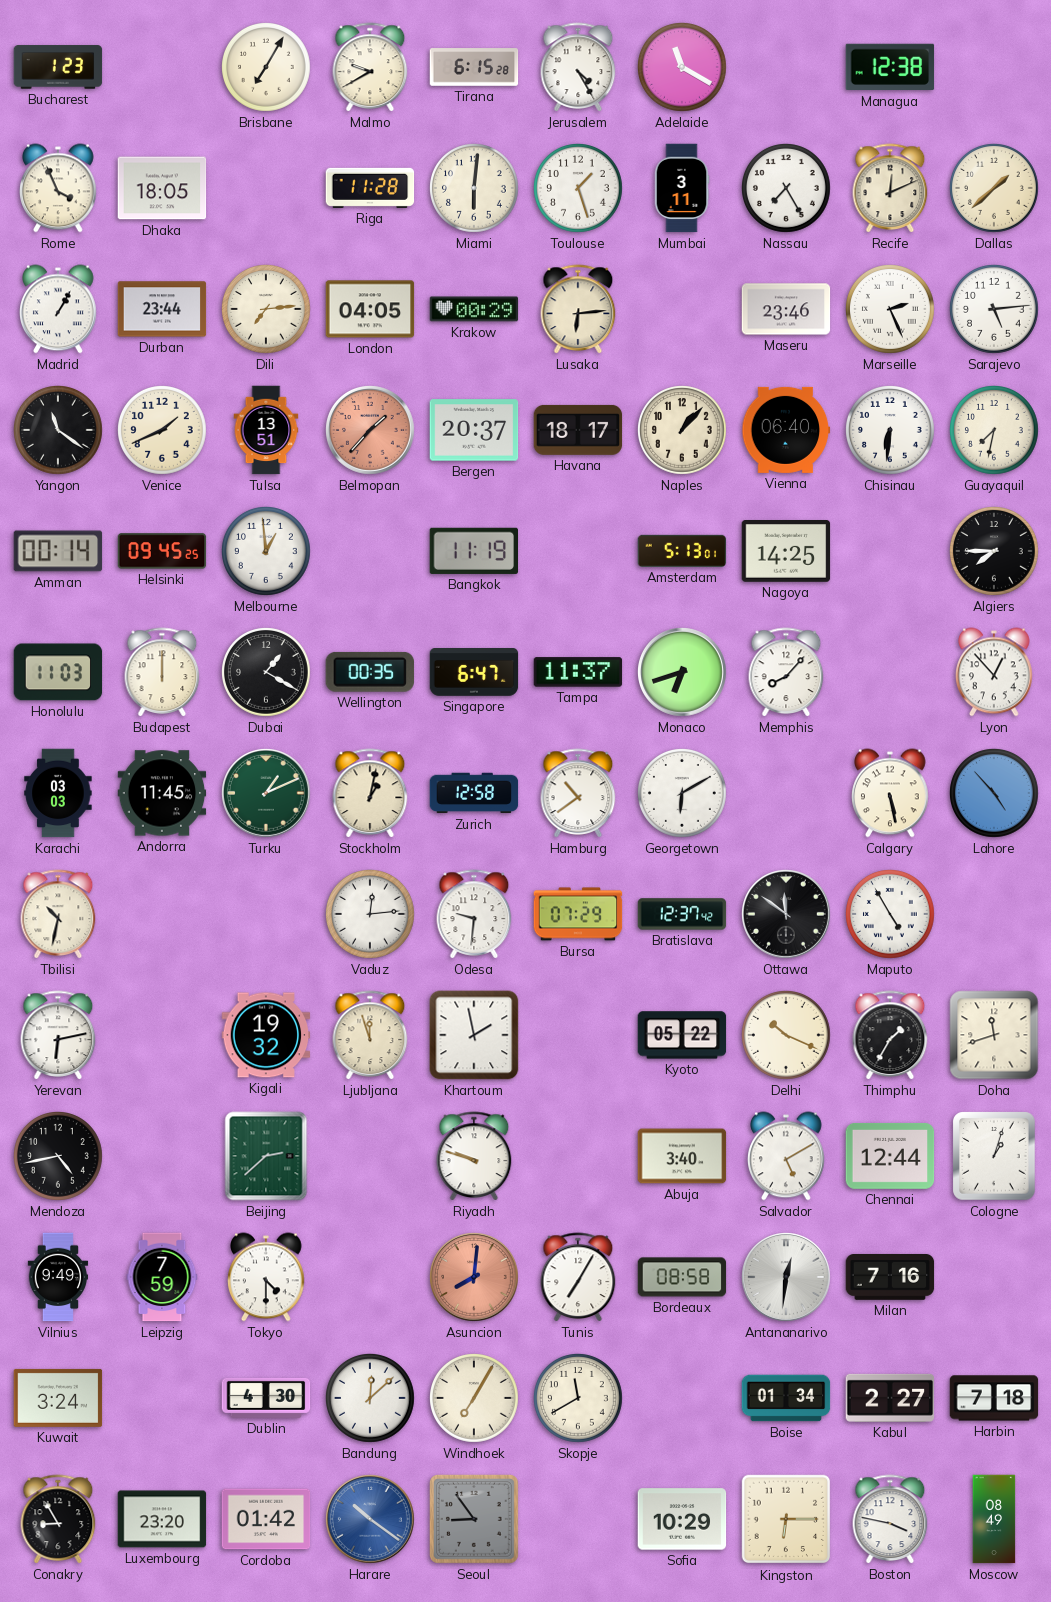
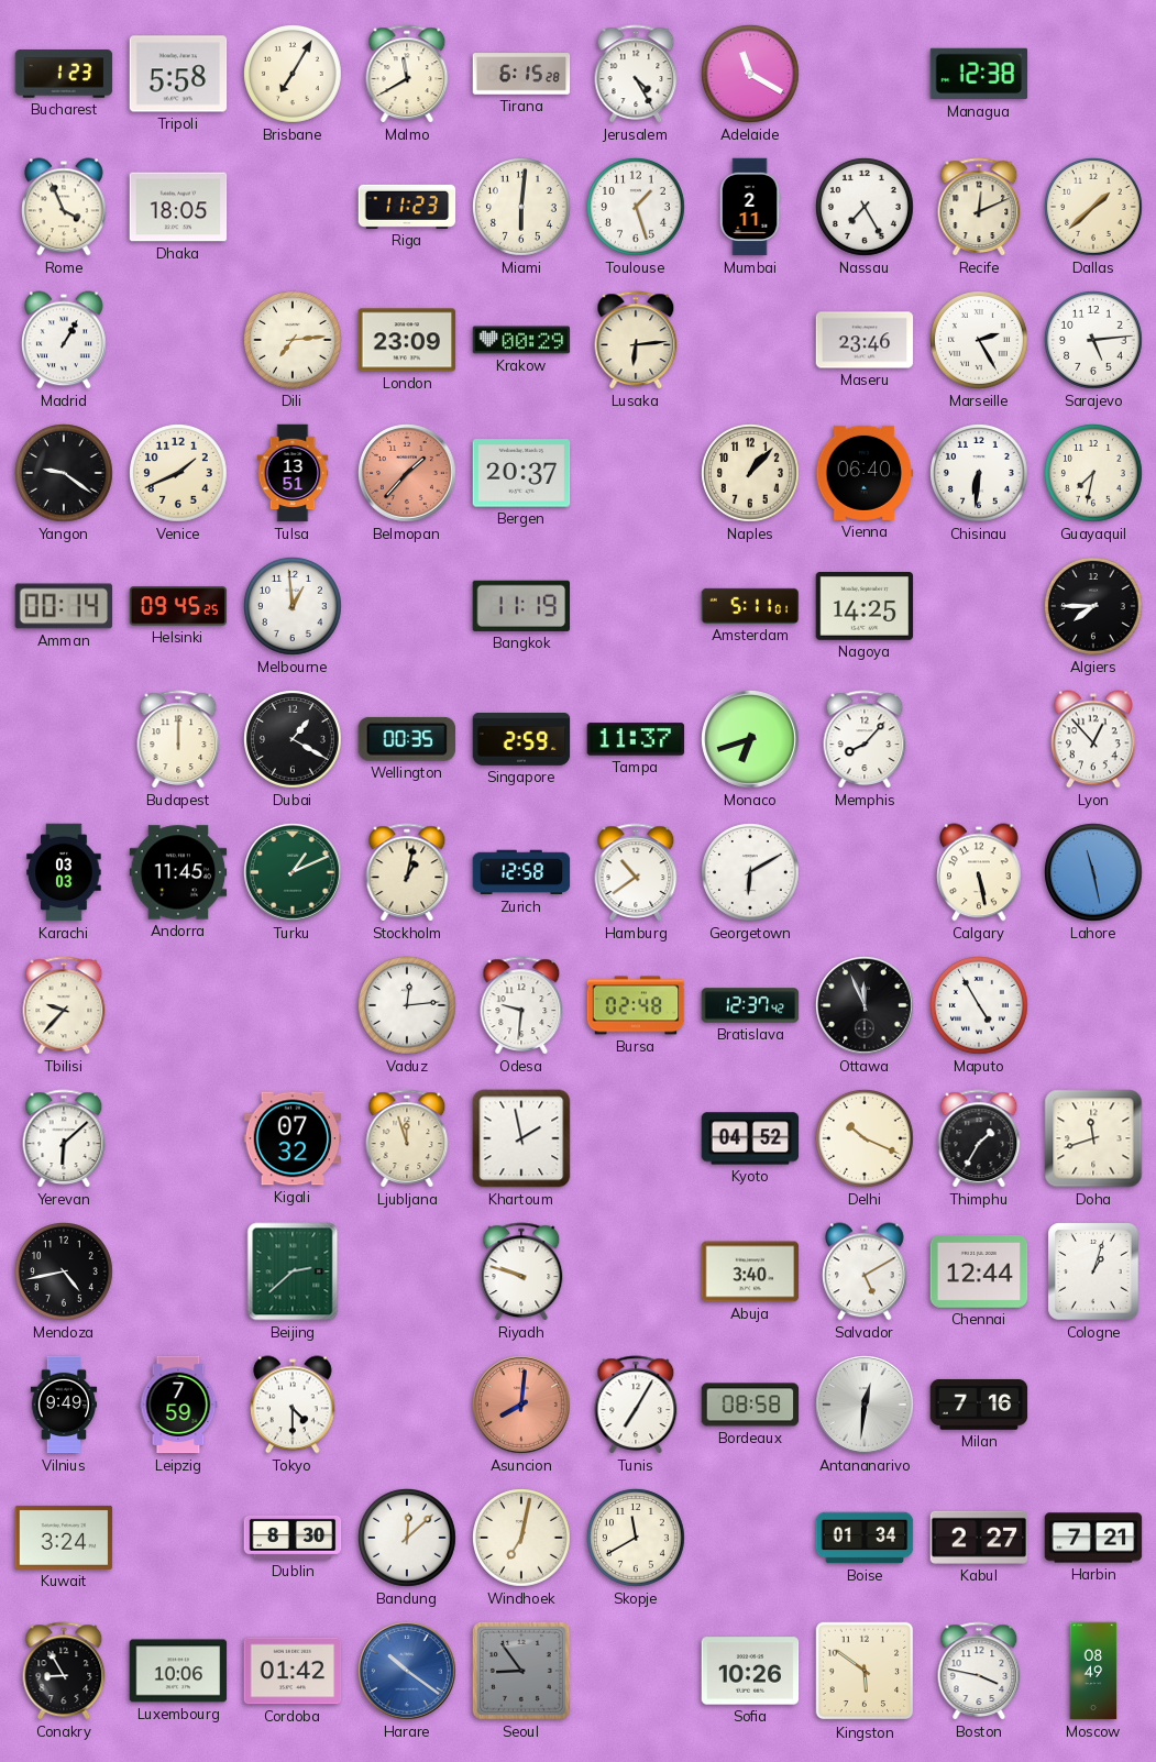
Tripoli: none -> 5:58
Malmo: 9:40 -> 11:40
Riga: 11:28 -> 11:23
Mumbai: 3:11 -> 2:11
Durban: 23:44 -> none
London: 04:05 -> 23:09
Marseille: 2:26 -> 2:25
Yangon: 11:21 -> 9:21
Havana: 18:17 -> none
Amsterdam: 5:13 -> 5:11
Honolulu: 11:03 -> none
Singapore: 6:47 -> 2:59
Lahore: 4:53 -> 11:28
Tbilisi: 10:32 -> 9:37
Bursa: 07:29 -> 02:48
Ottawa: 11:51 -> 11:56
Yerevan: 6:13 -> 6:08
Kigali: 19:32 -> 07:32
Kyoto: 05:22 -> 04:52
Dublin: 4:30 -> 8:30
Windhoek: 7:05 -> 7:02
Harbin: 7:18 -> 7:21
Luxembourg: 23:20 -> 10:06
Sofia: 10:29 -> 10:26
Kingston: 6:15 -> 5:51
